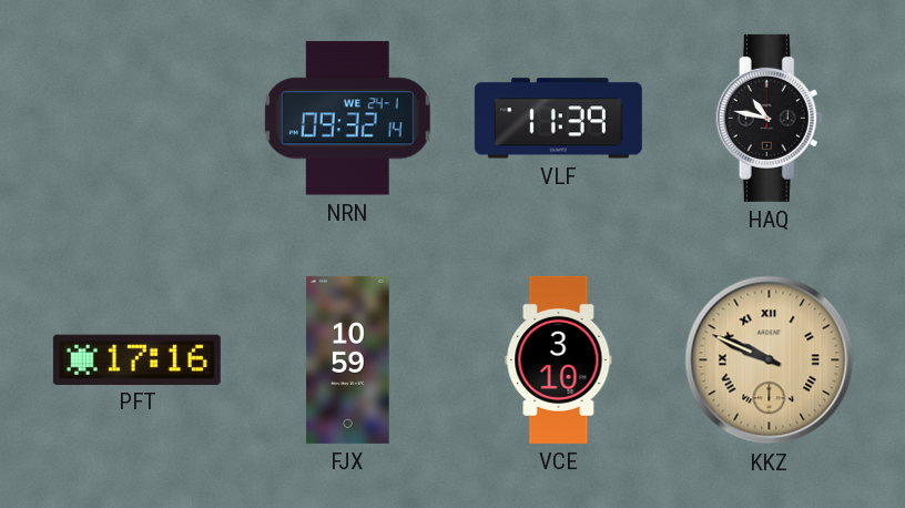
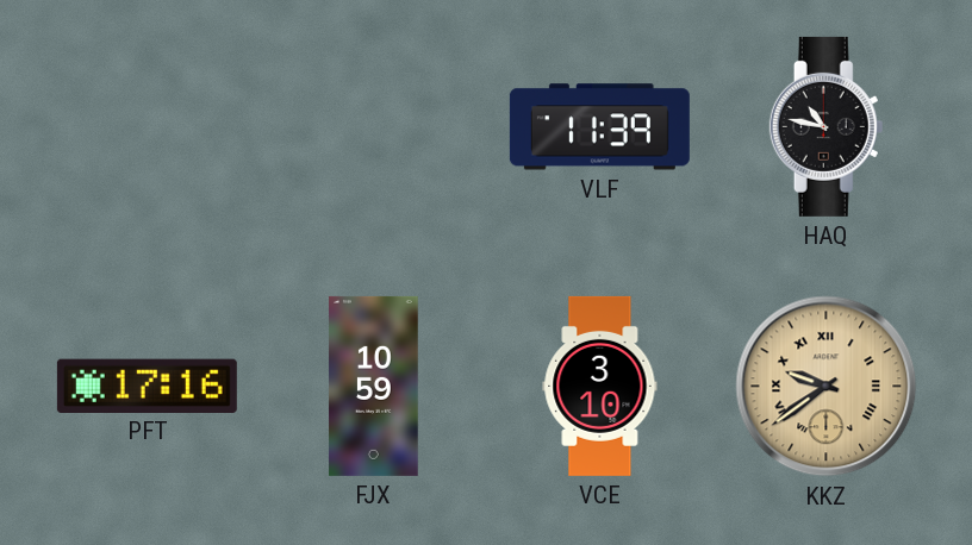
NRN: 09:32 -> none
KKZ: 9:49 -> 9:39
